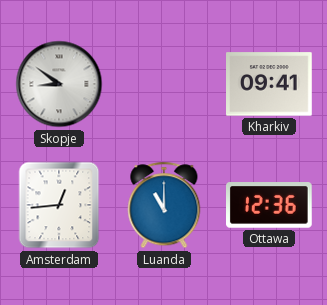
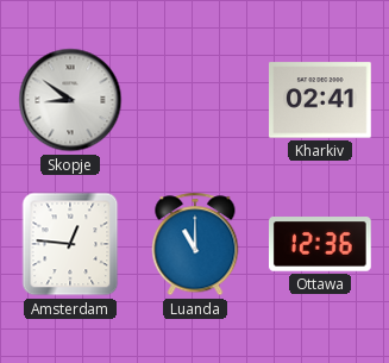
Kharkiv: 09:41 -> 02:41
Amsterdam: 12:44 -> 12:46
